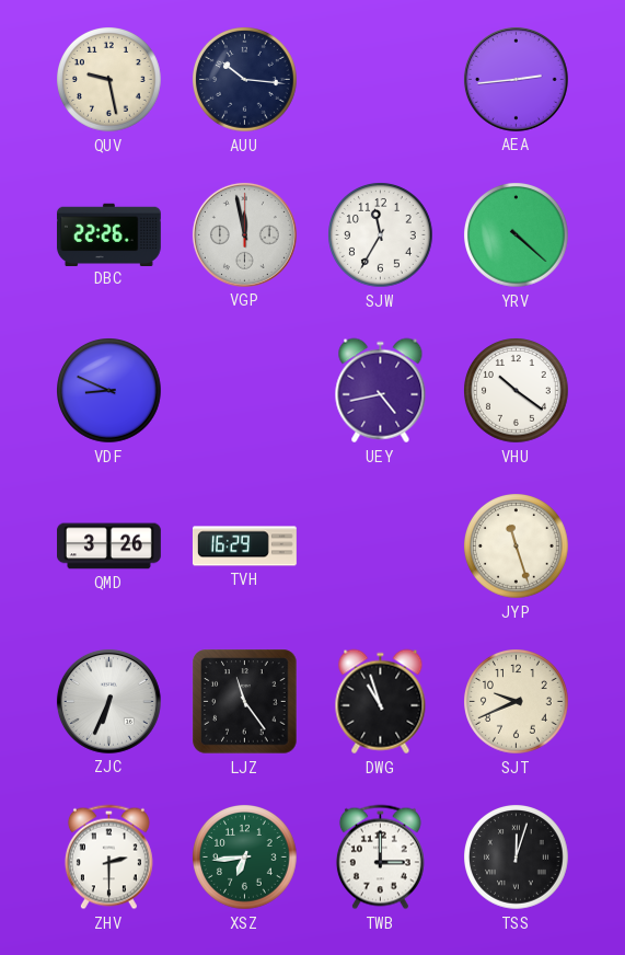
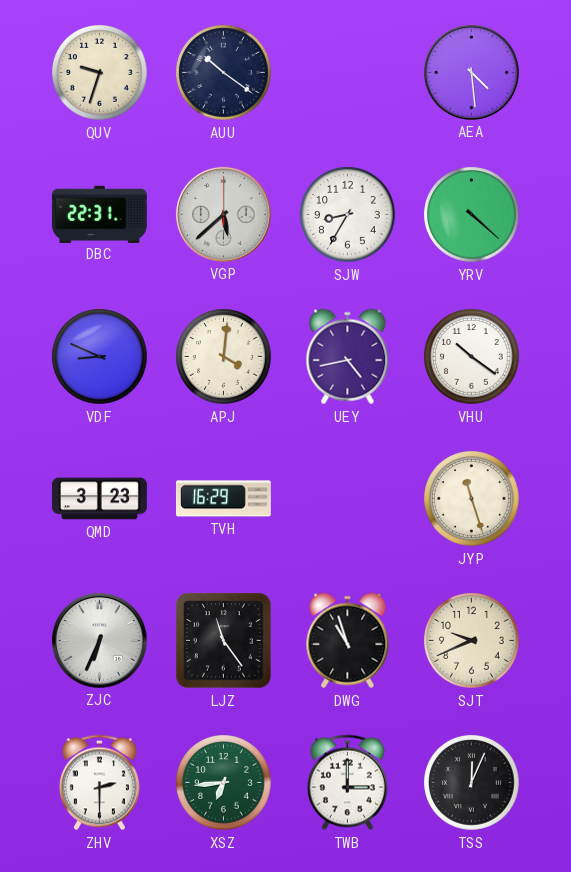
QUV: 9:28 -> 9:33
AUU: 10:16 -> 10:21
AEA: 2:44 -> 4:29
DBC: 22:26 -> 22:31
VGP: 11:58 -> 5:38
SJW: 11:35 -> 8:35
APJ: none -> 4:01
QMD: 3:26 -> 3:23
TSS: 12:03 -> 12:04
